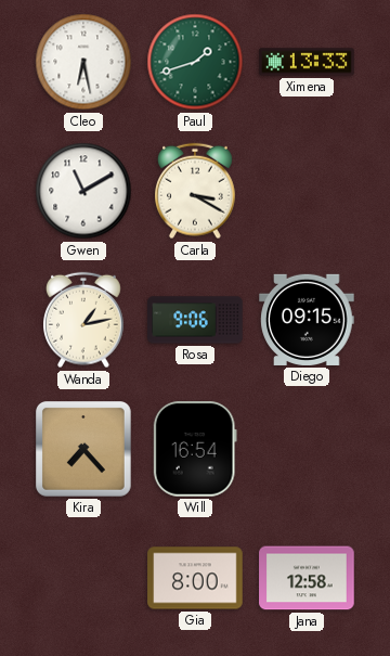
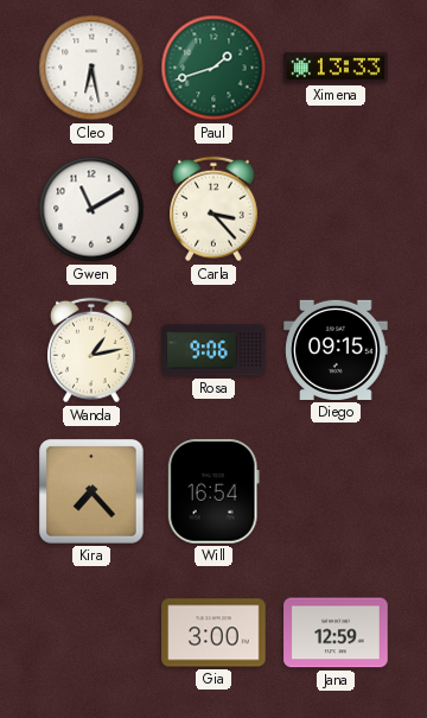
Carla: 3:20 -> 3:23
Gia: 8:00 -> 3:00
Jana: 12:58 -> 12:59
